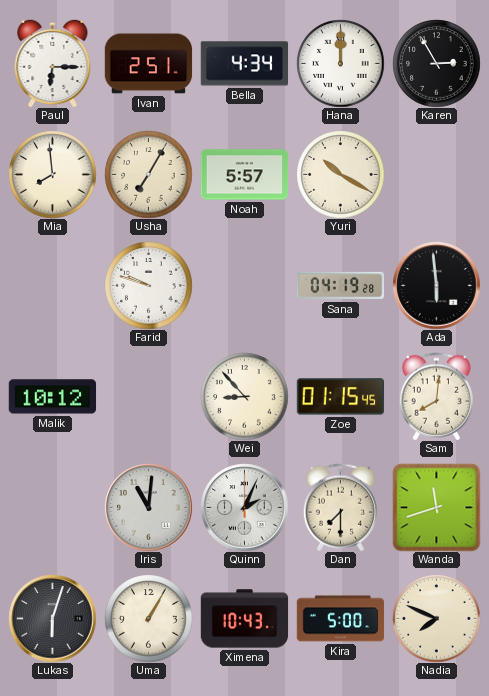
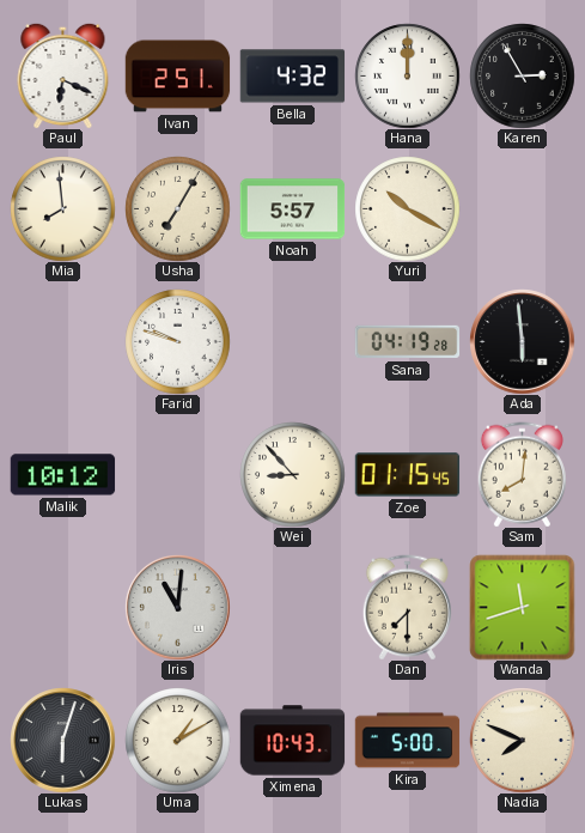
Paul: 6:15 -> 6:19
Bella: 4:34 -> 4:32
Quinn: 2:04 -> none
Uma: 1:05 -> 1:10
